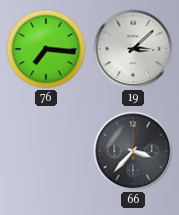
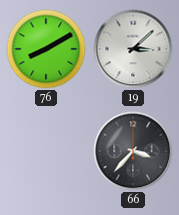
76: 7:16 -> 8:10
